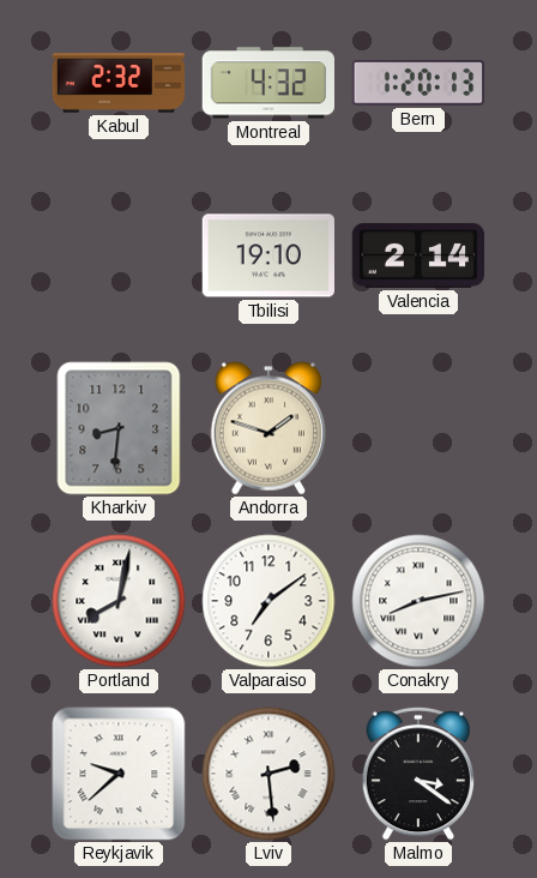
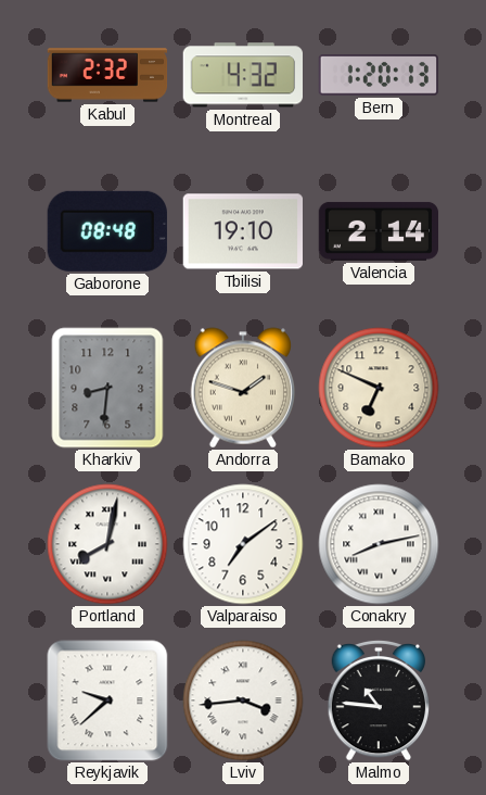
Gaborone: none -> 08:48
Bamako: none -> 6:49
Lviv: 2:29 -> 3:44
Malmo: 3:21 -> 10:46
